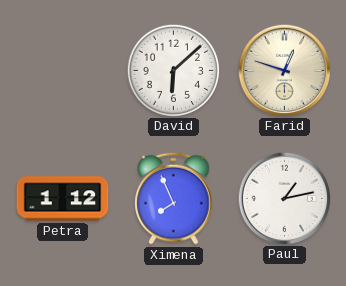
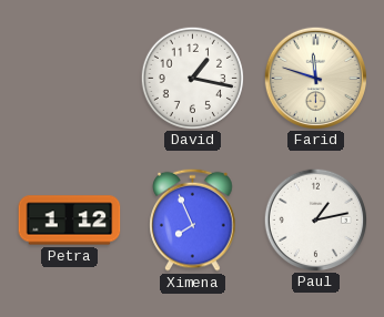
David: 6:08 -> 1:17
Farid: 12:48 -> 11:48
